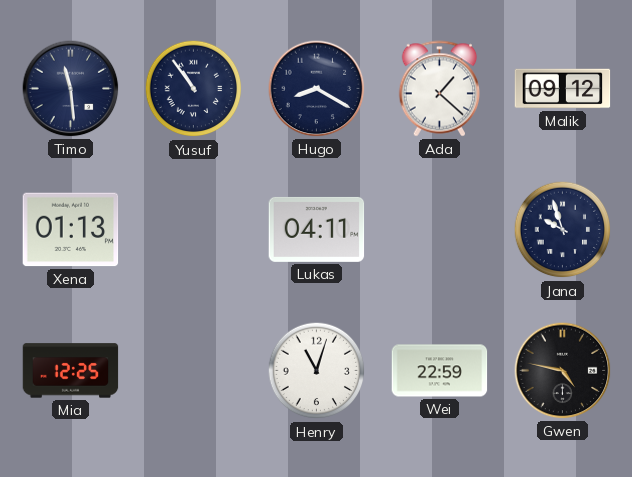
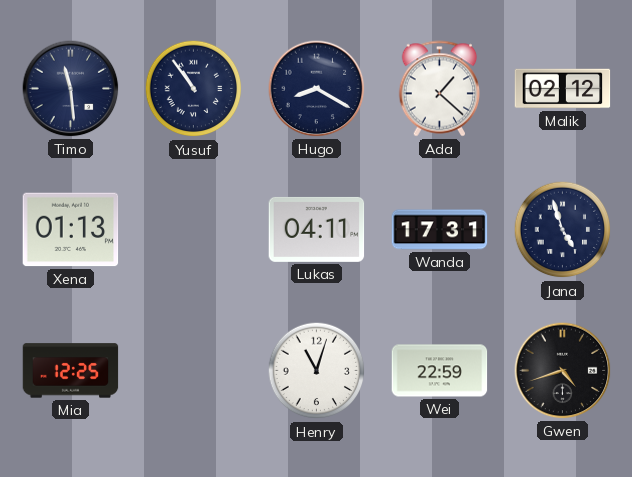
Malik: 09:12 -> 02:12
Wanda: none -> 17:31
Jana: 9:57 -> 4:57
Gwen: 4:47 -> 4:42
